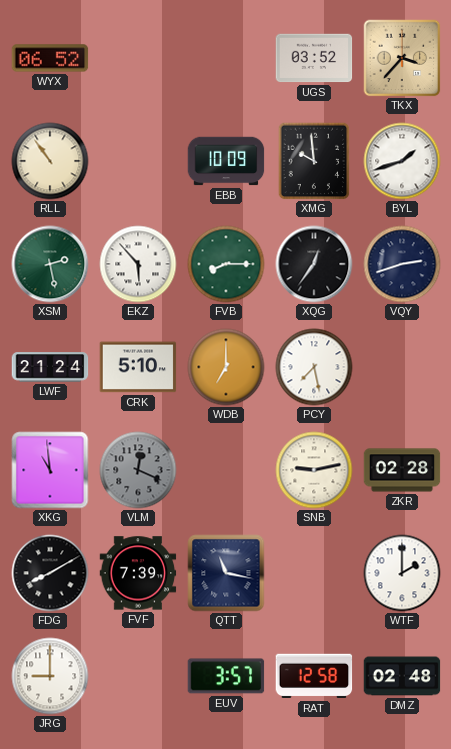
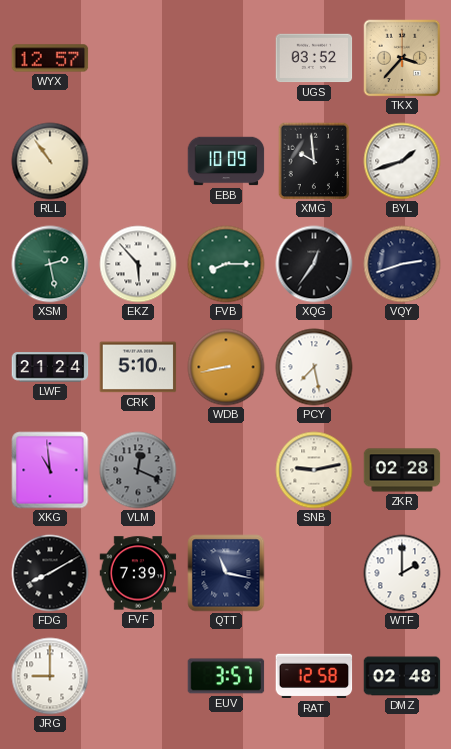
WYX: 06:52 -> 12:57
WDB: 7:00 -> 8:43
